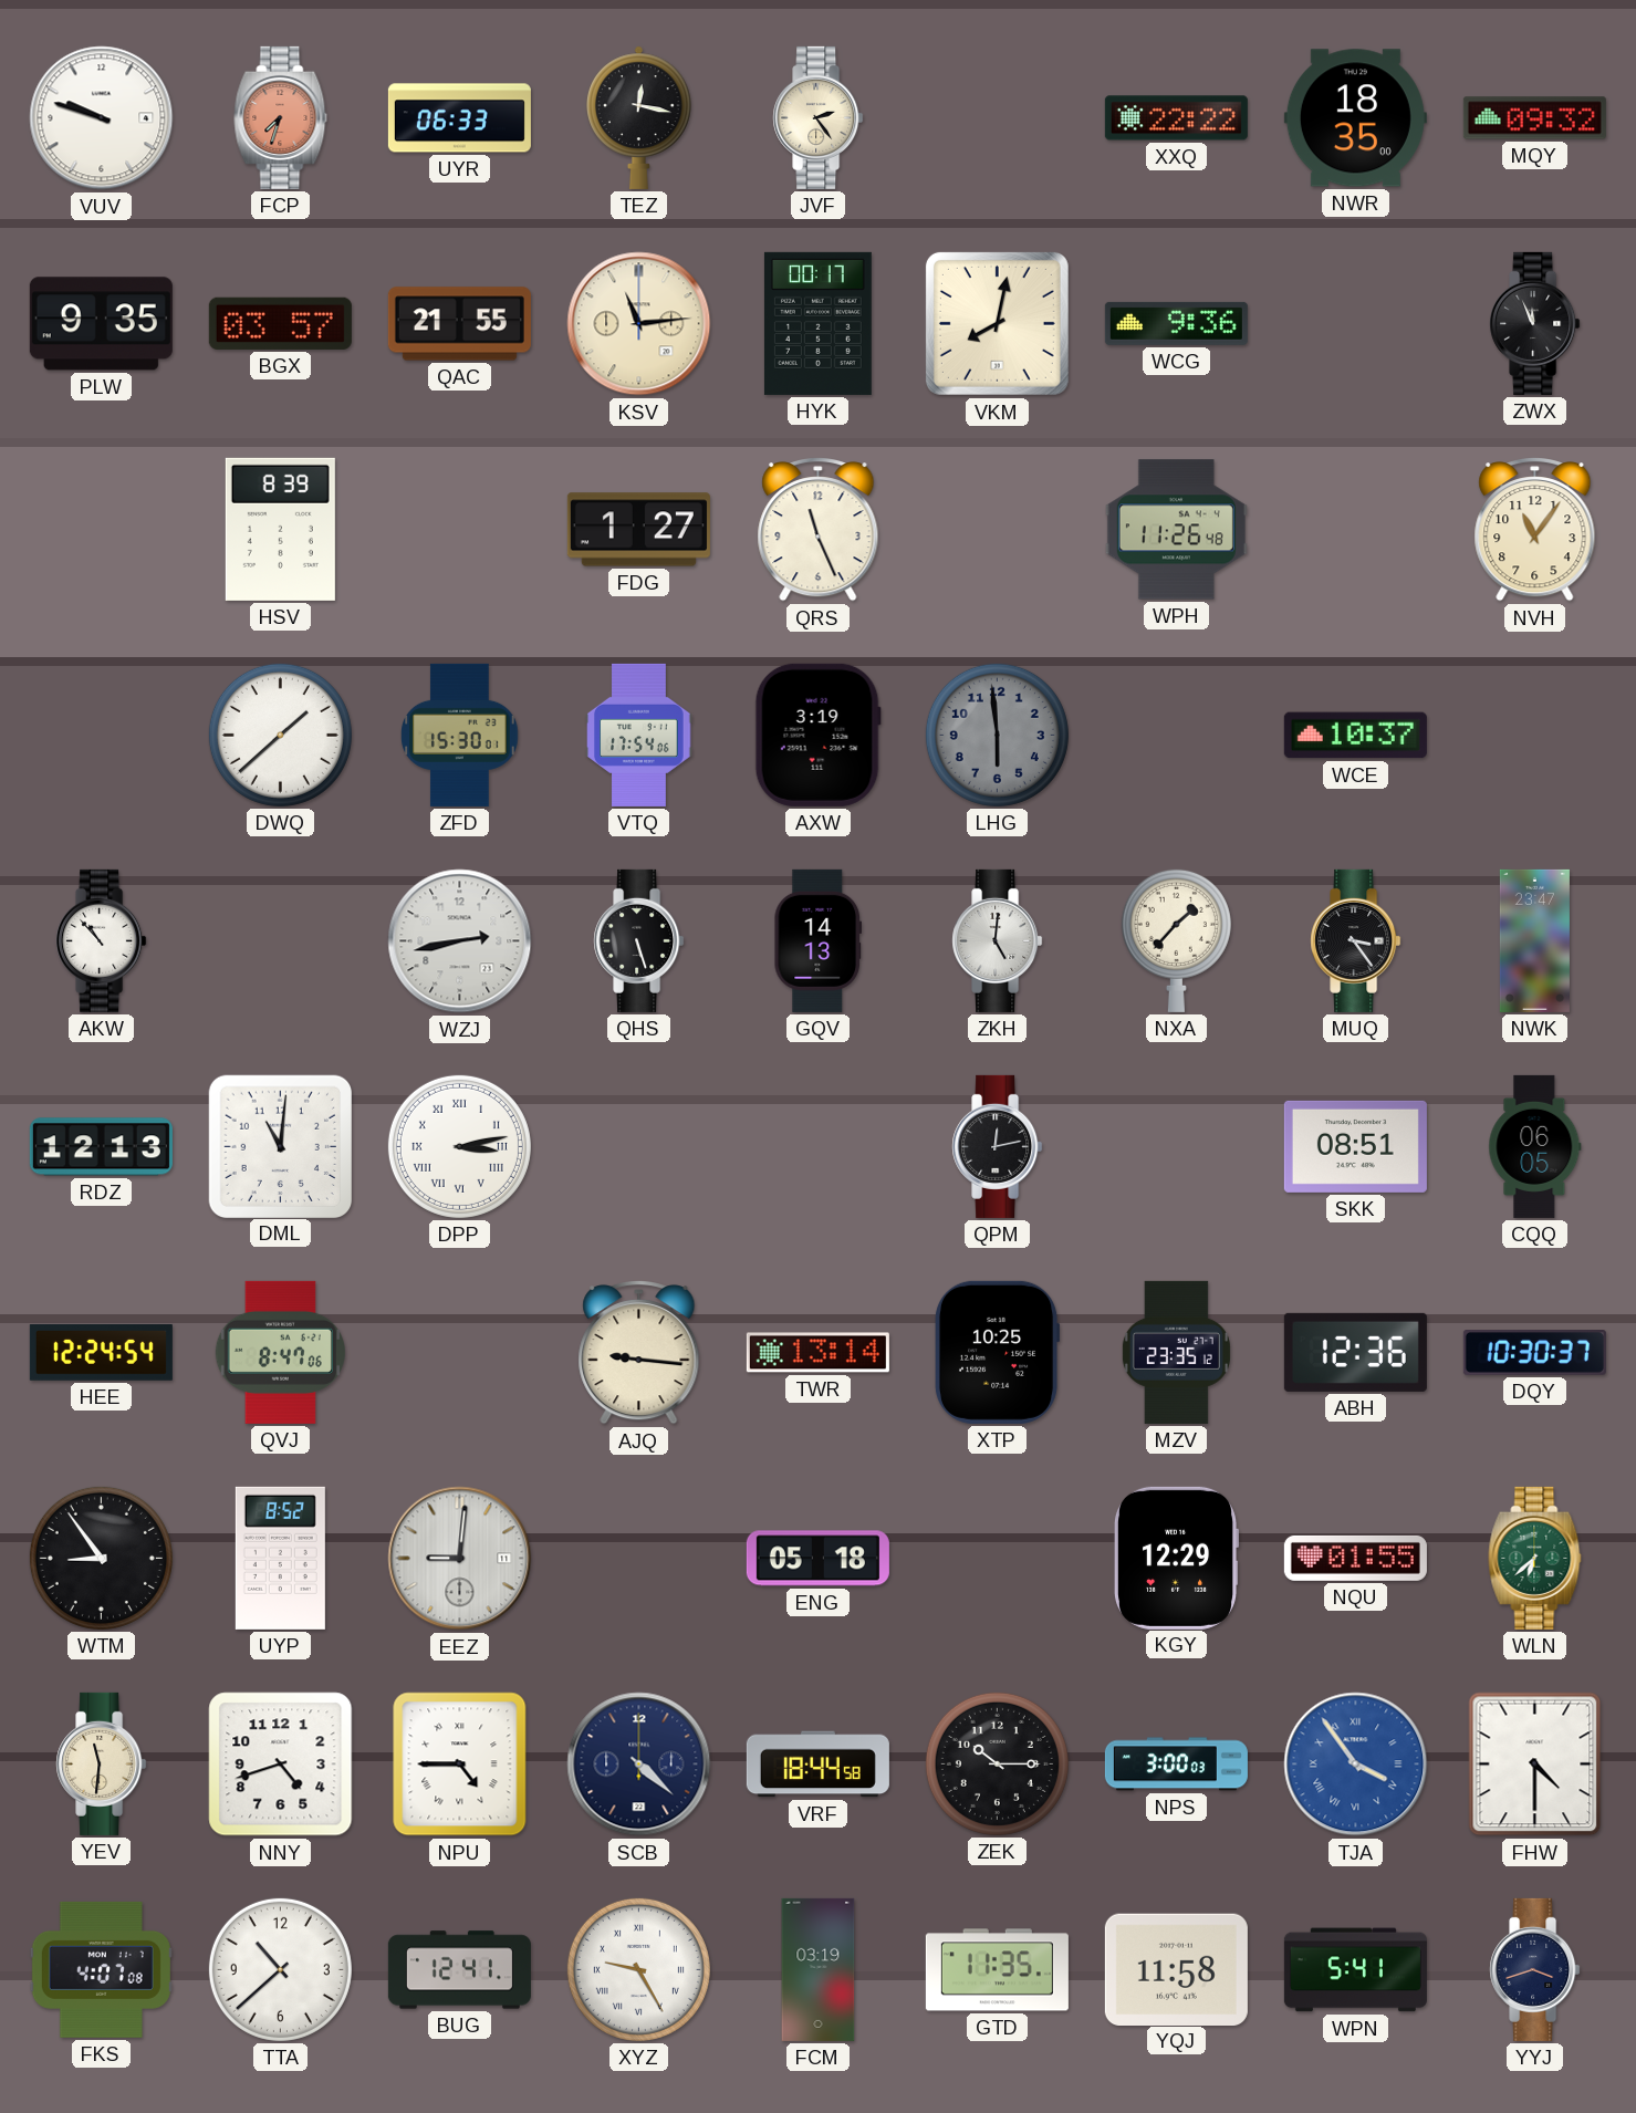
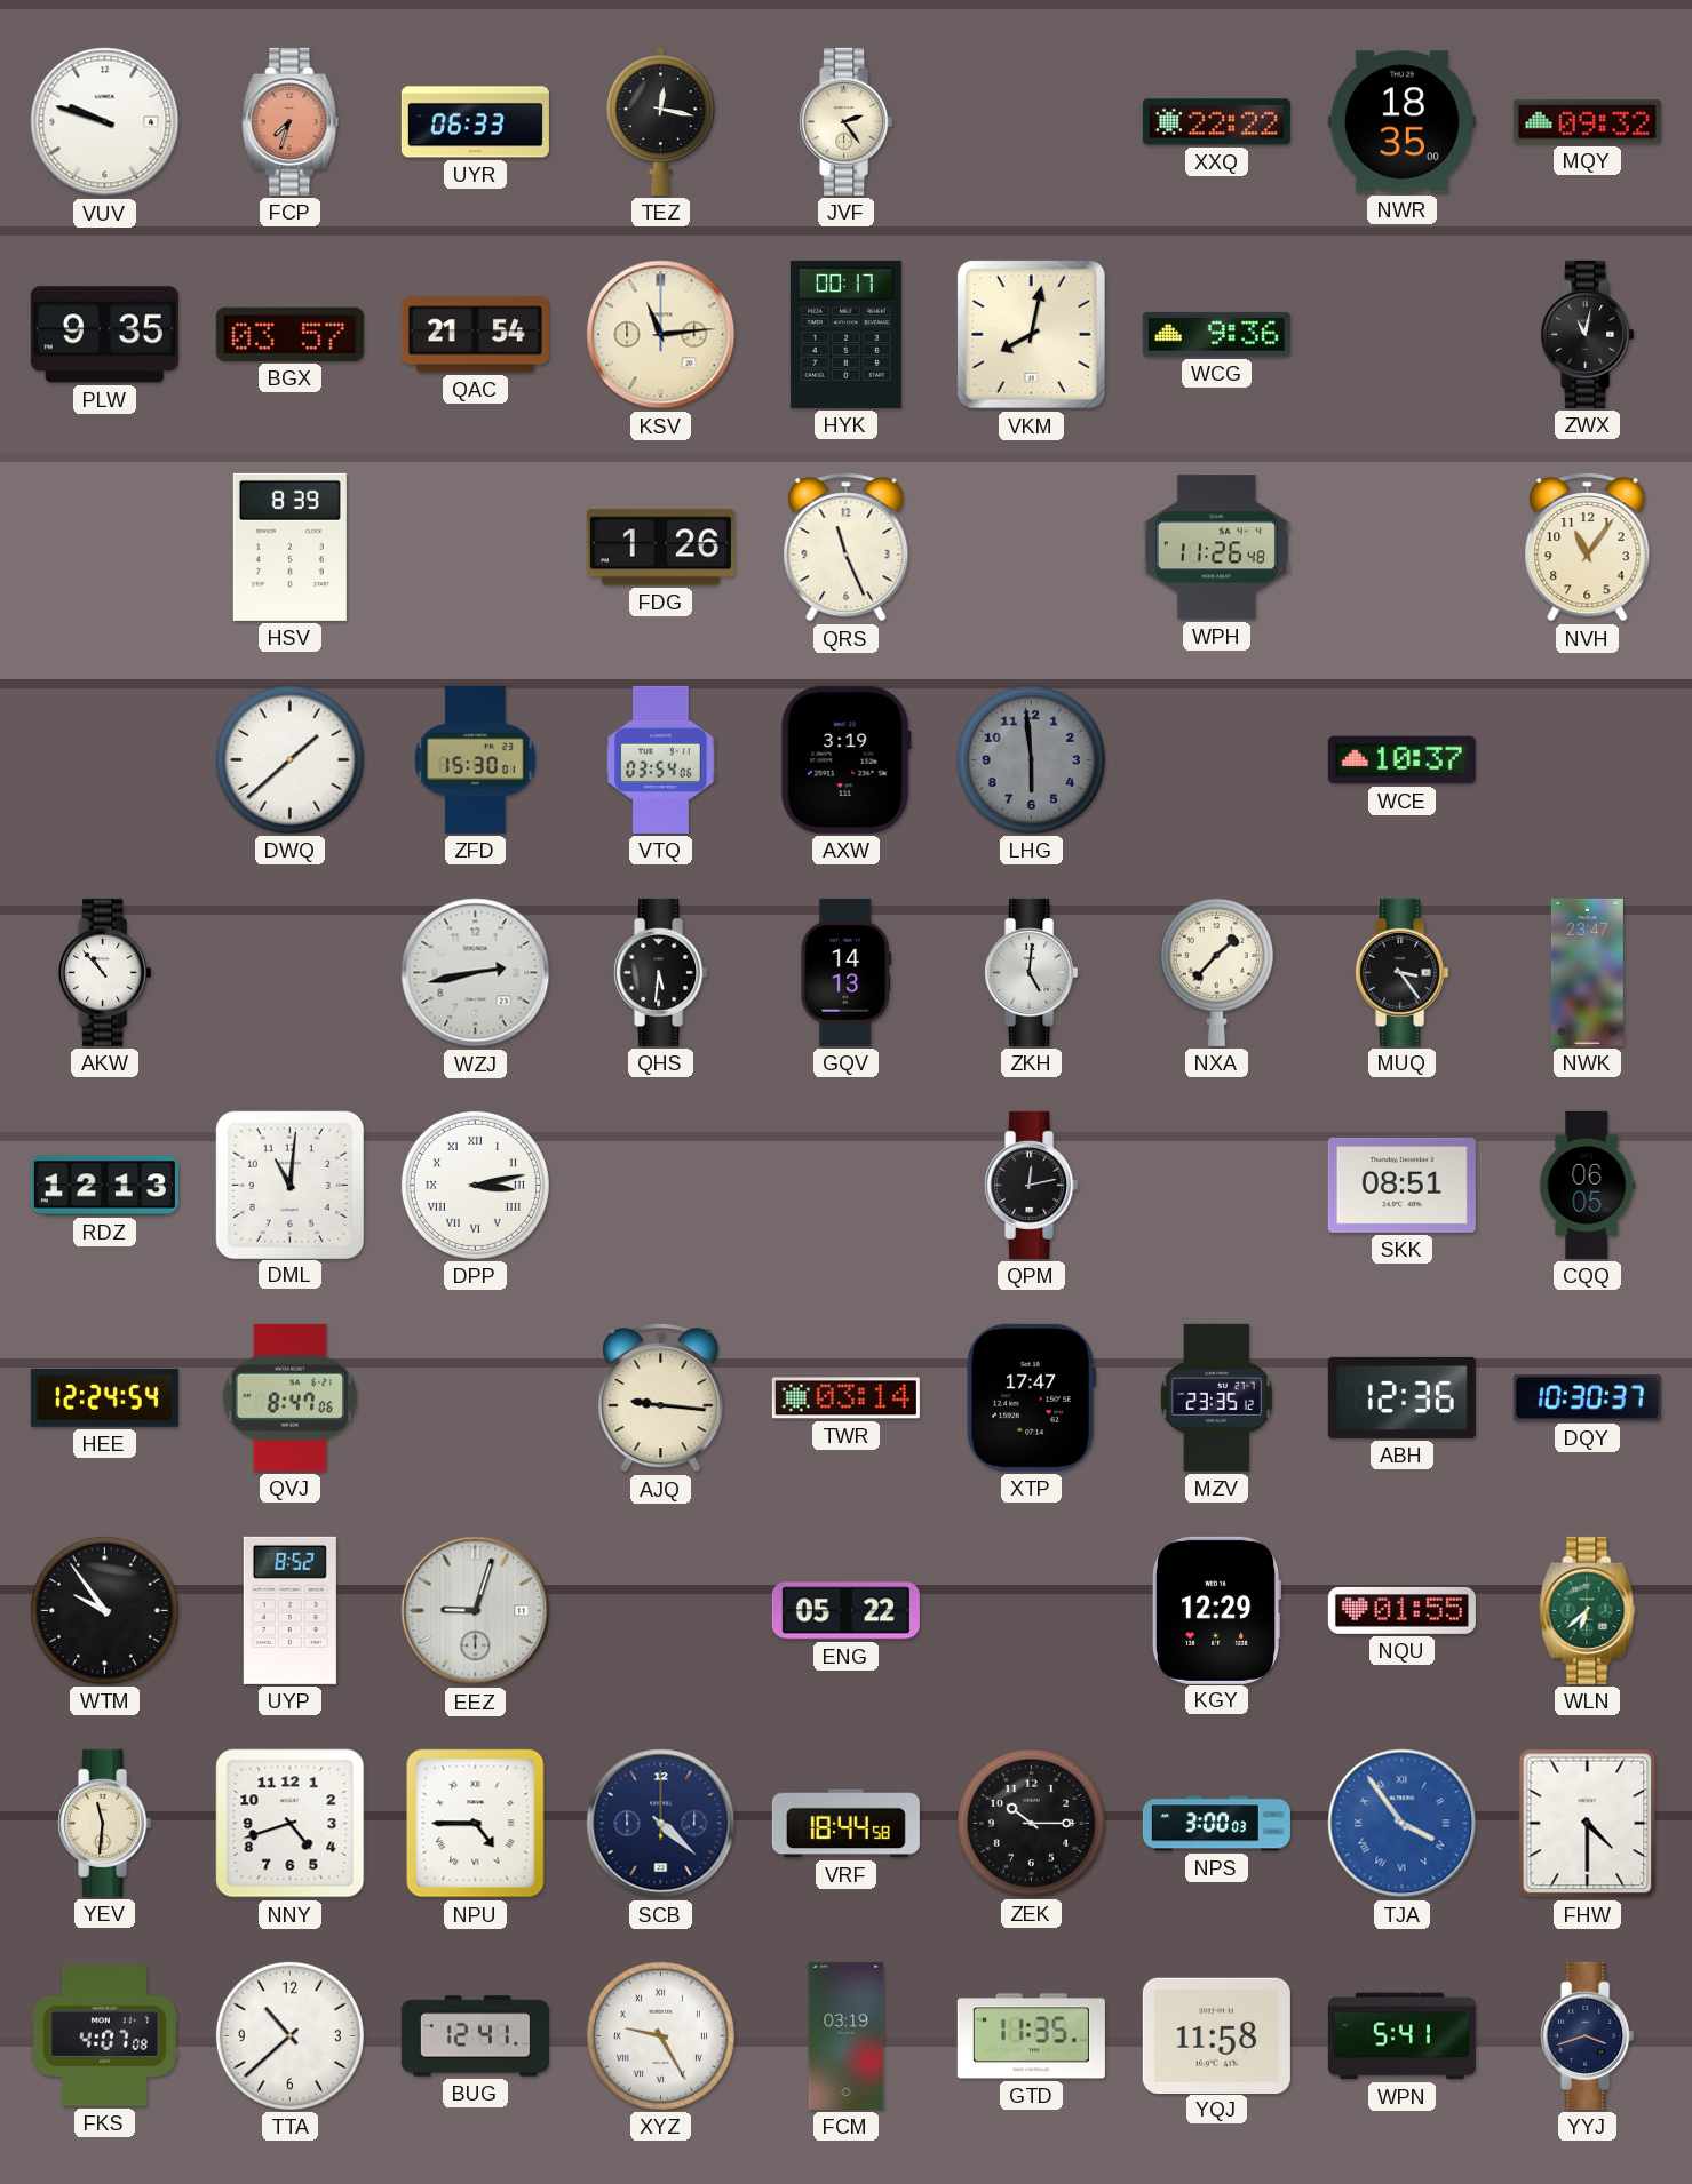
QAC: 21:55 -> 21:54
ZWX: 11:56 -> 11:02
FDG: 1:27 -> 1:26
VTQ: 17:54 -> 03:54
QHS: 5:27 -> 5:31
TWR: 13:14 -> 03:14
XTP: 10:25 -> 17:47
WTM: 8:54 -> 9:54
EEZ: 9:01 -> 9:03
ENG: 05:18 -> 05:22
